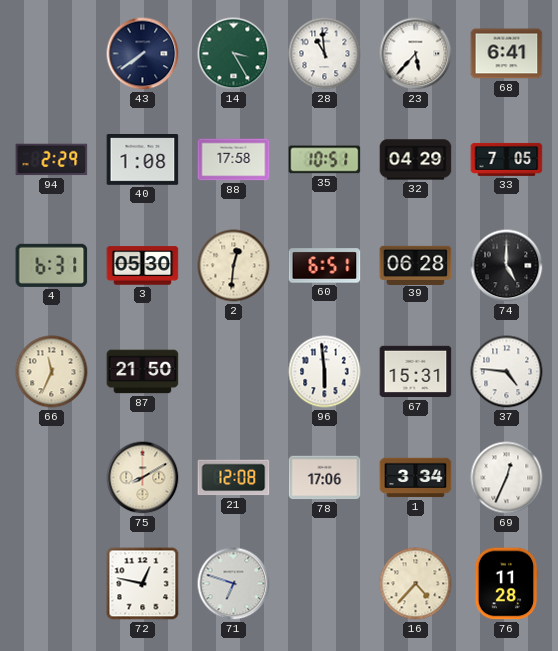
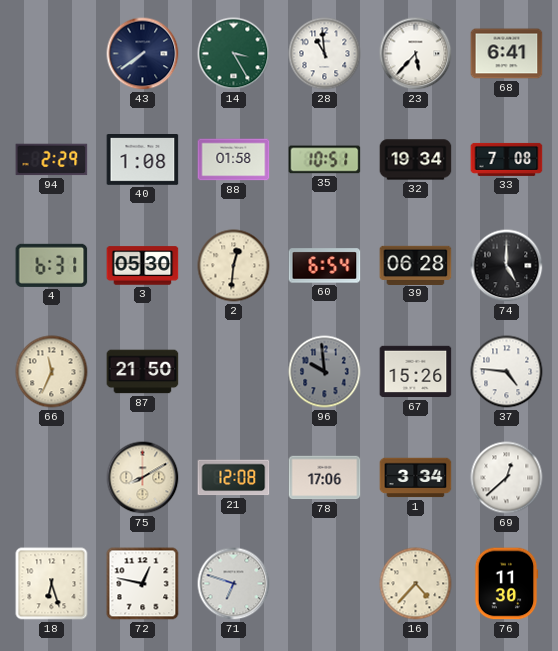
88: 17:58 -> 01:58
32: 04:29 -> 19:34
33: 7:05 -> 7:08
60: 6:51 -> 6:54
96: 5:59 -> 9:59
96 dial: white -> grey
67: 15:31 -> 15:26
69: 12:34 -> 12:38
18: none -> 6:27
76: 11:28 -> 11:30
